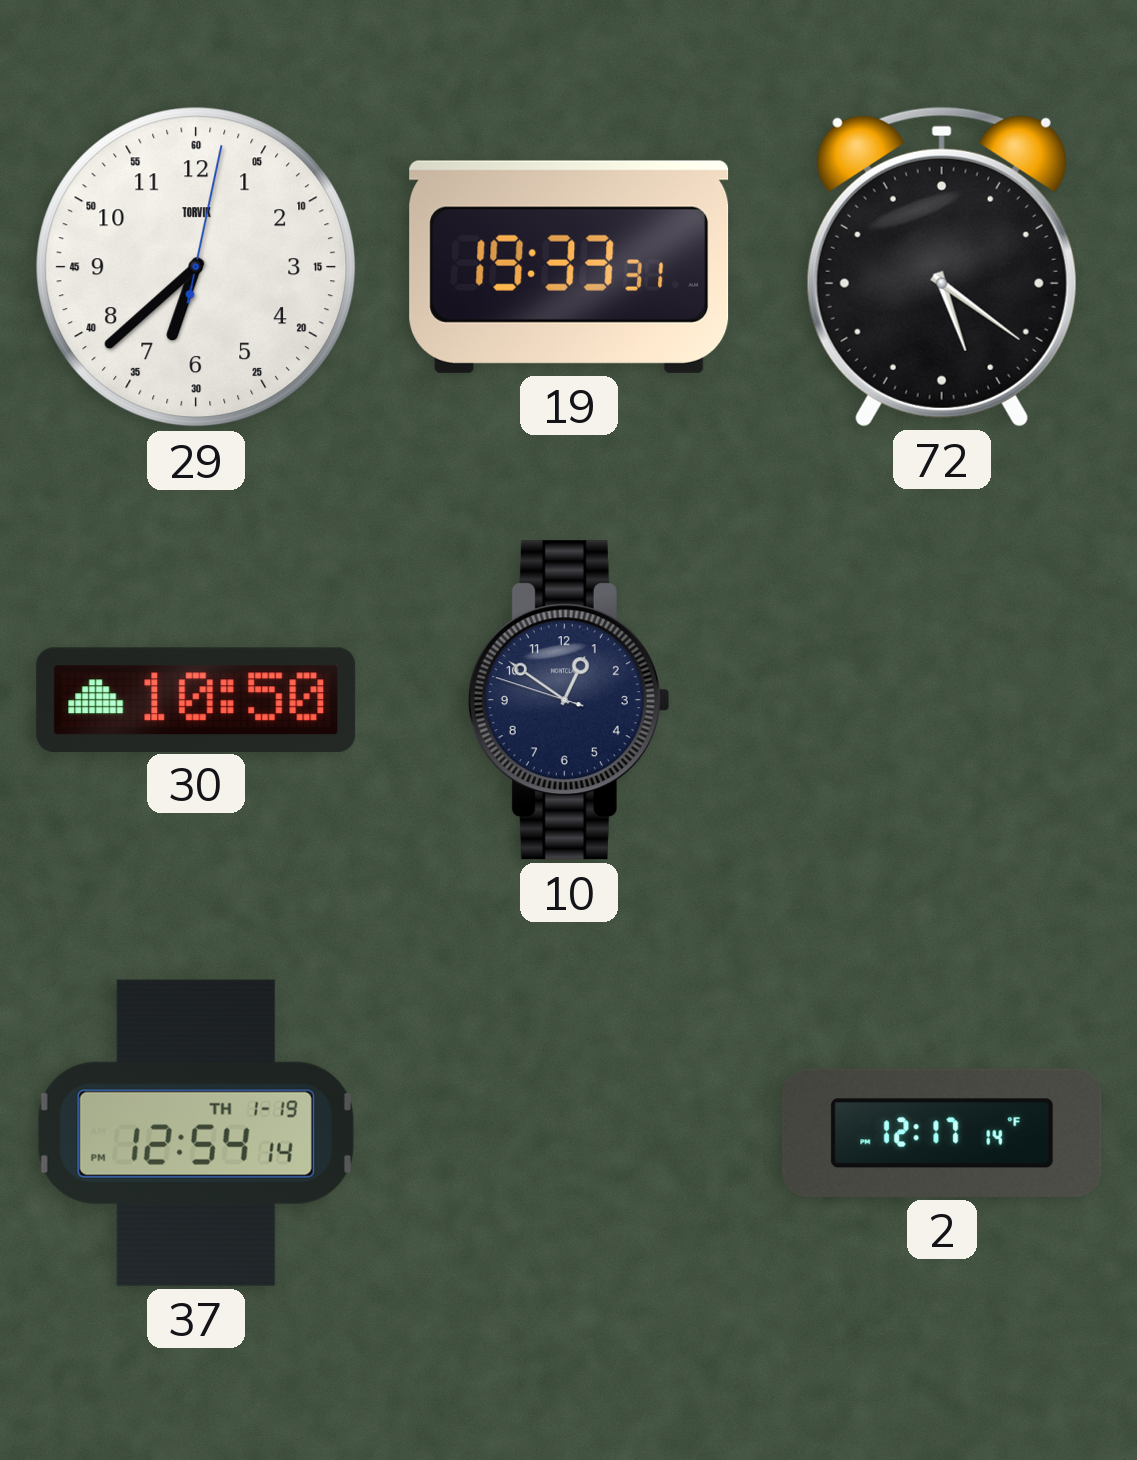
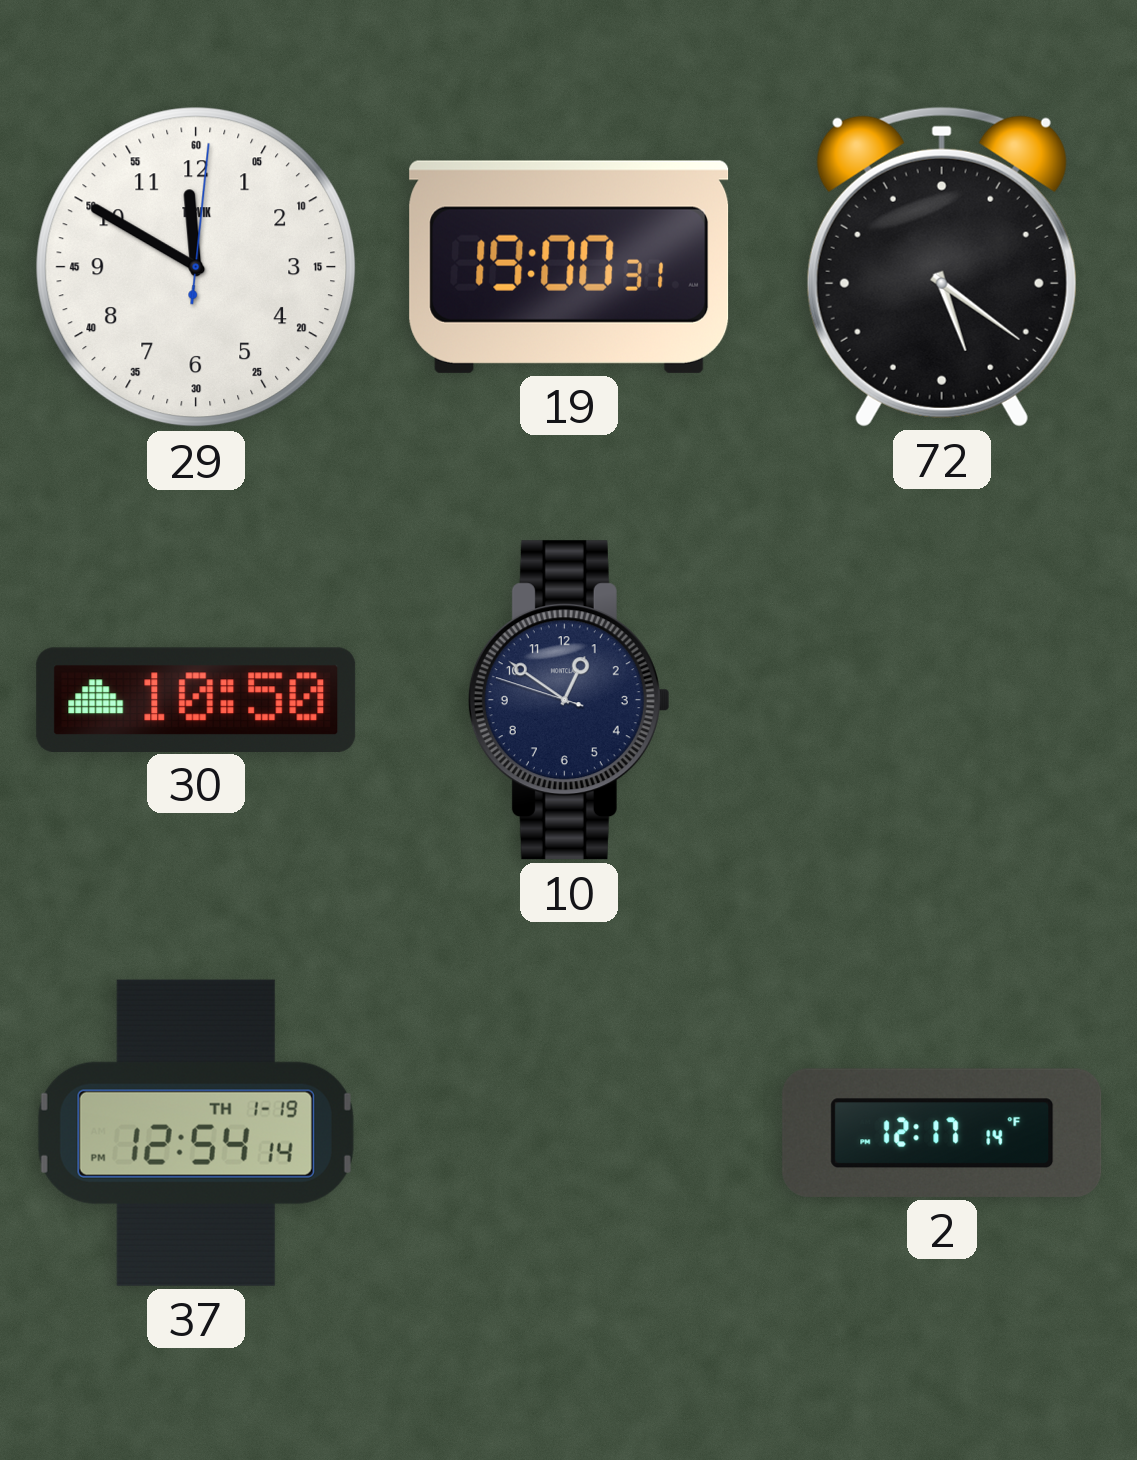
29: 6:38 -> 11:50
19: 19:33 -> 19:00
